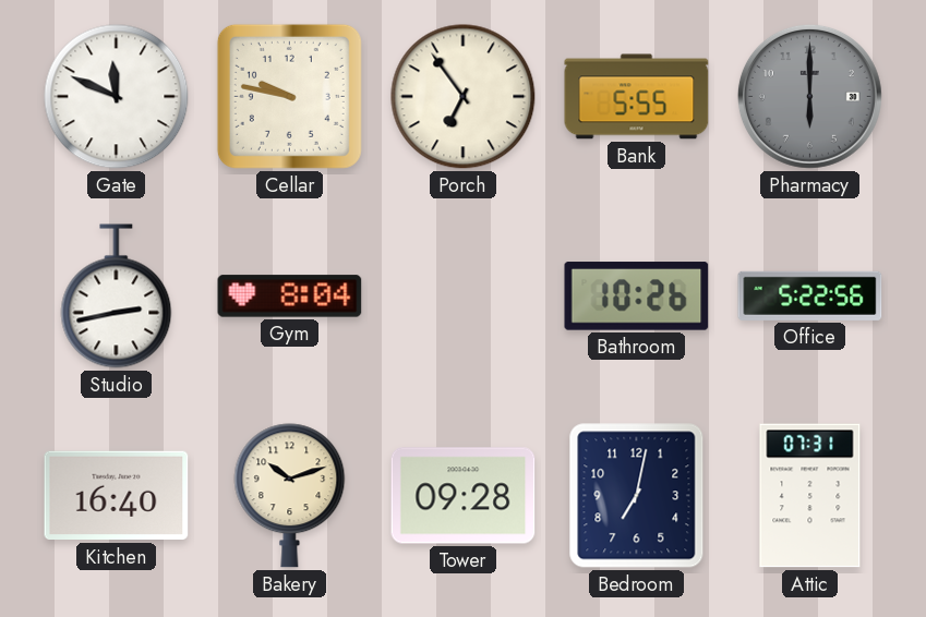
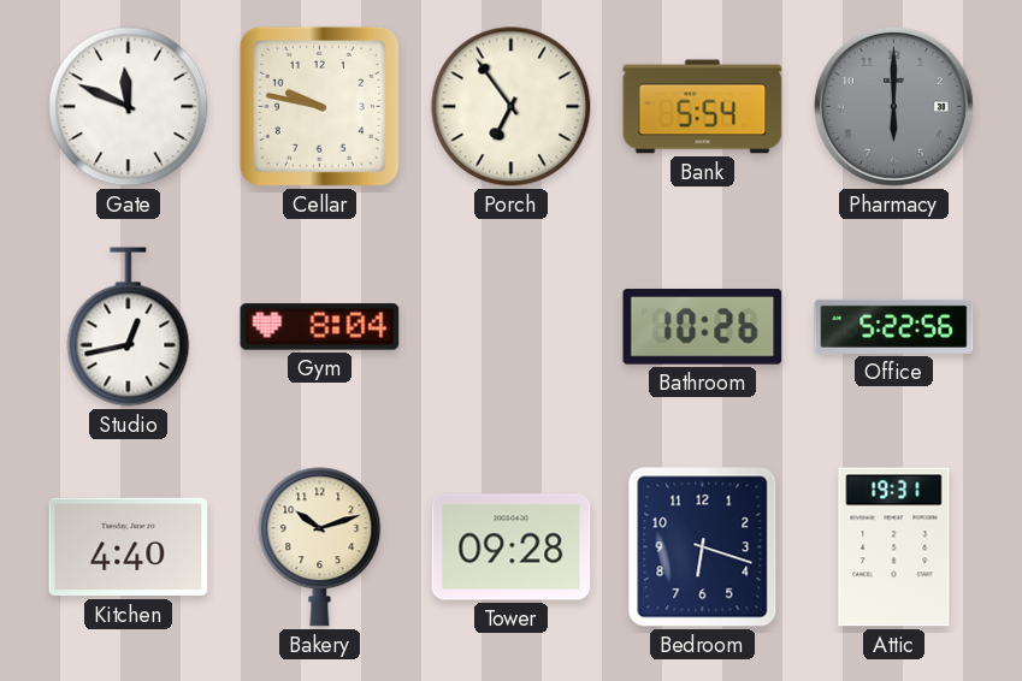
Bank: 5:55 -> 5:54
Studio: 2:43 -> 12:43
Kitchen: 16:40 -> 4:40
Bedroom: 7:02 -> 6:18
Attic: 07:31 -> 19:31
